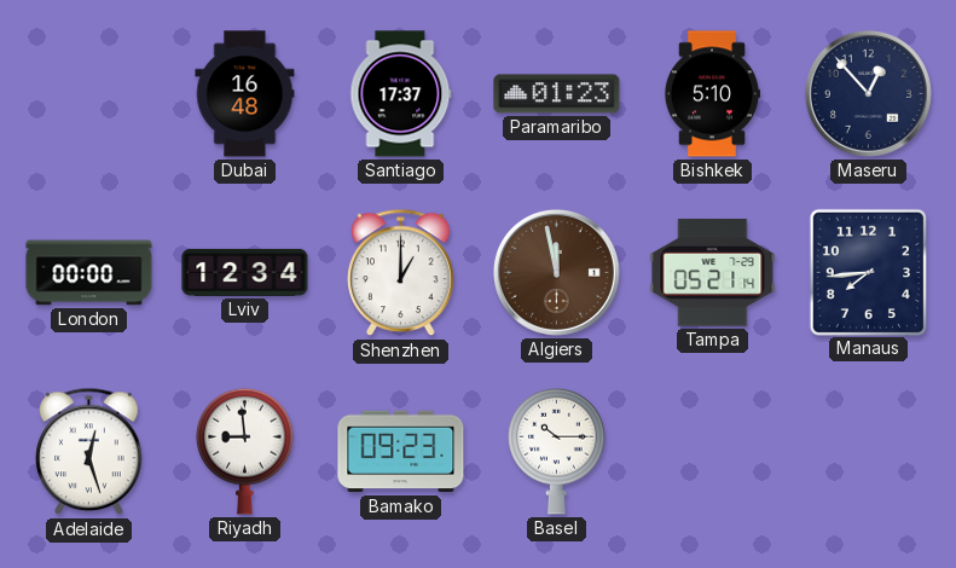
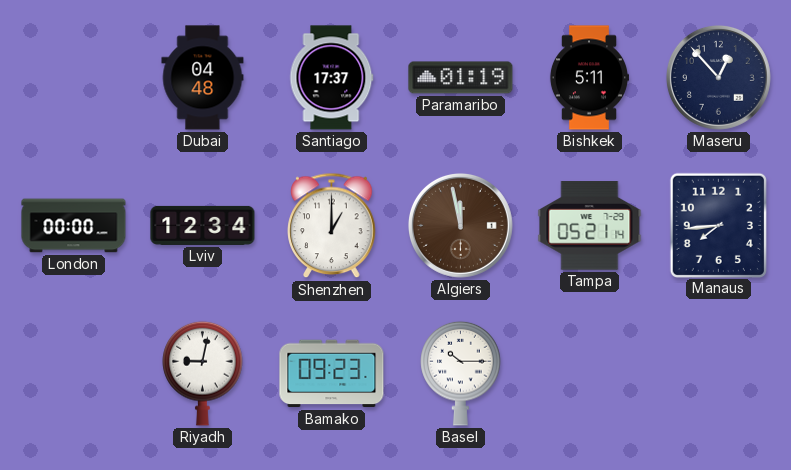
Dubai: 16:48 -> 04:48
Paramaribo: 01:23 -> 01:19
Bishkek: 5:10 -> 5:11
Adelaide: 12:27 -> none
Riyadh: 8:59 -> 9:02
